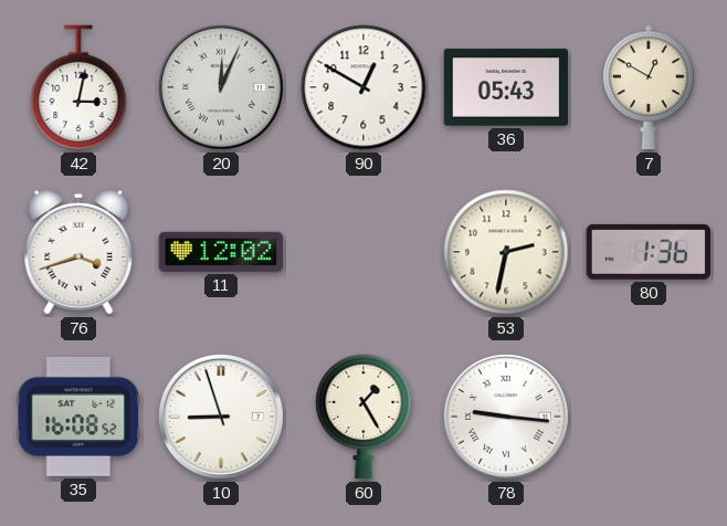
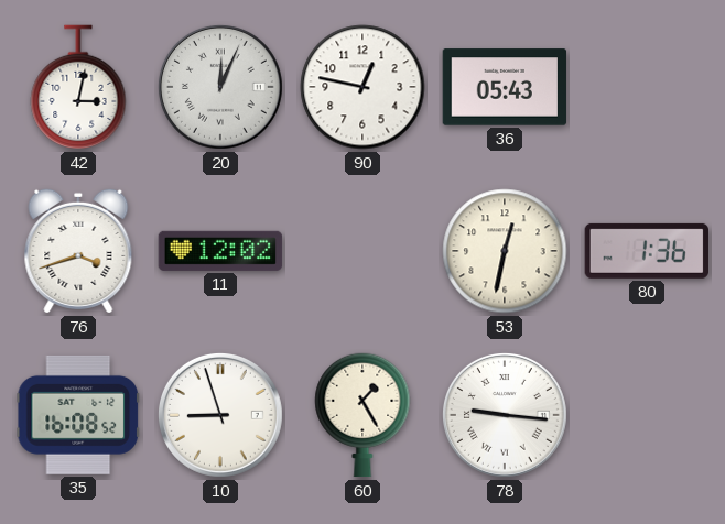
90: 12:50 -> 12:47
7: 12:50 -> none
53: 2:32 -> 12:32
